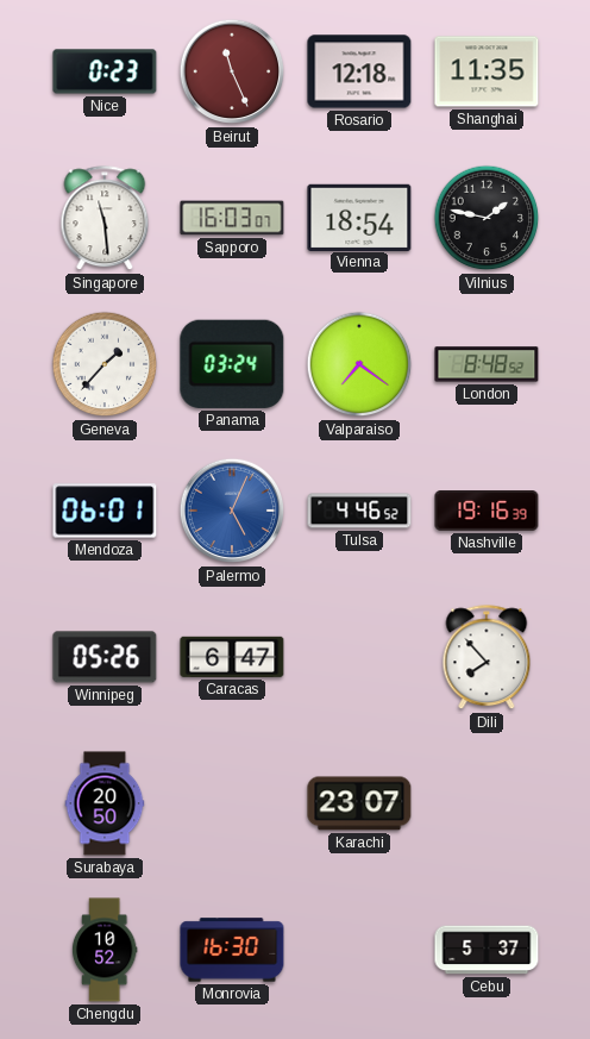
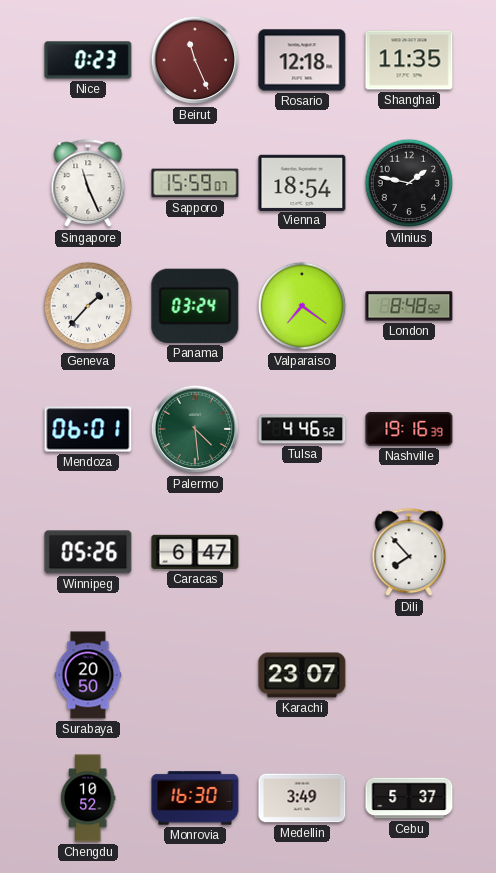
Singapore: 11:29 -> 11:26
Sapporo: 16:03 -> 15:59
Palermo: 5:04 -> 4:29
Palermo dial: blue -> green
Medellin: none -> 3:49
